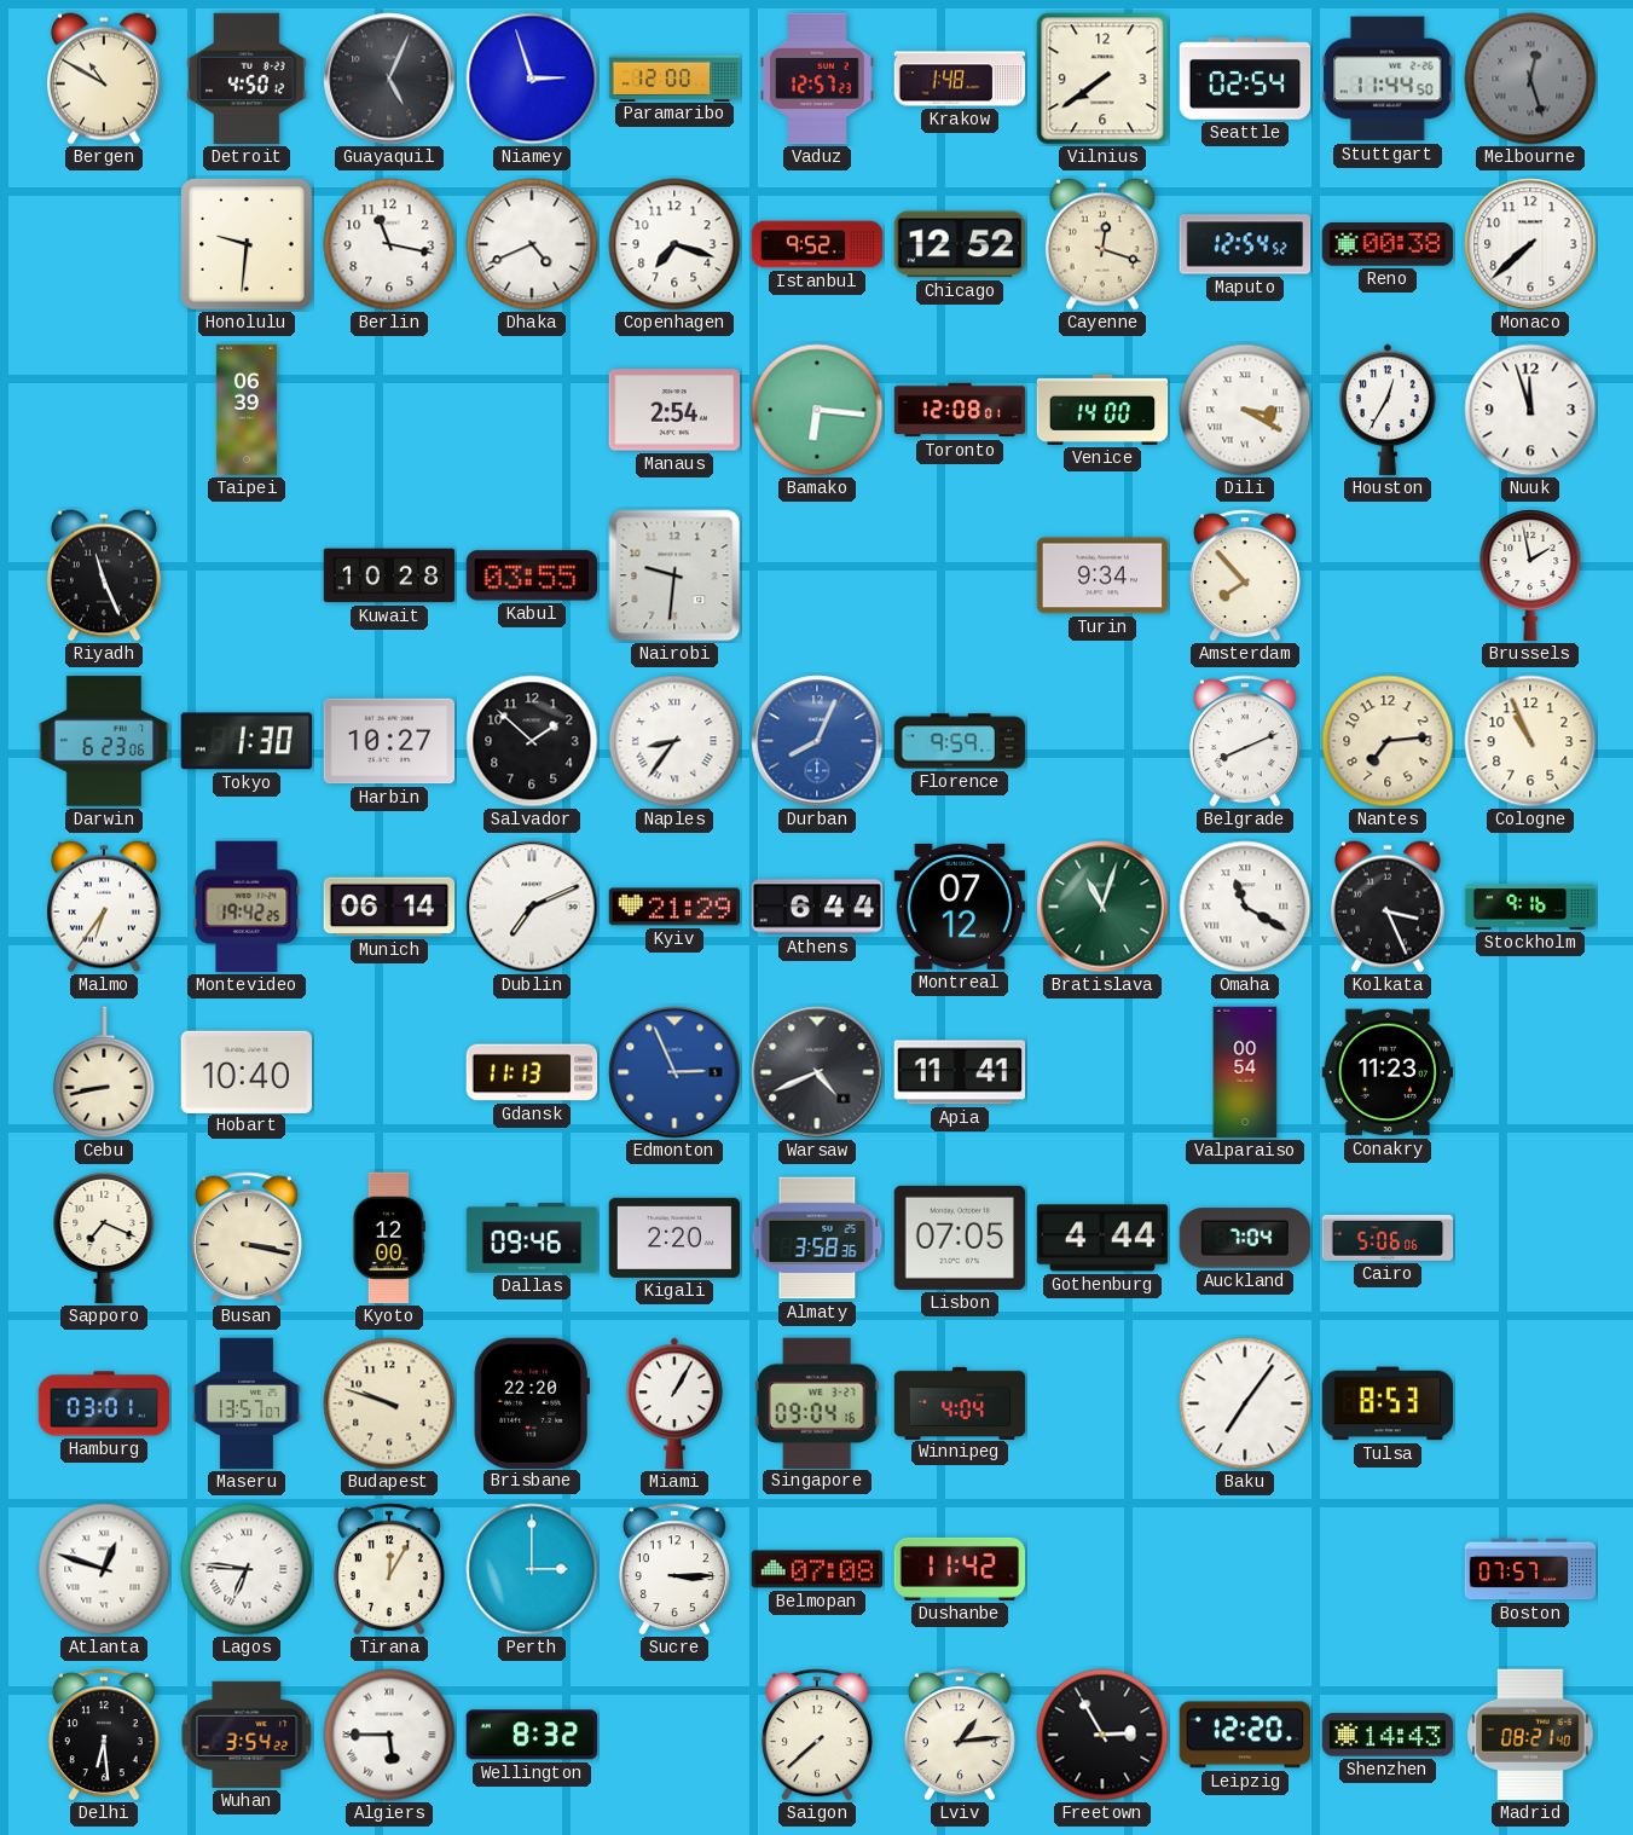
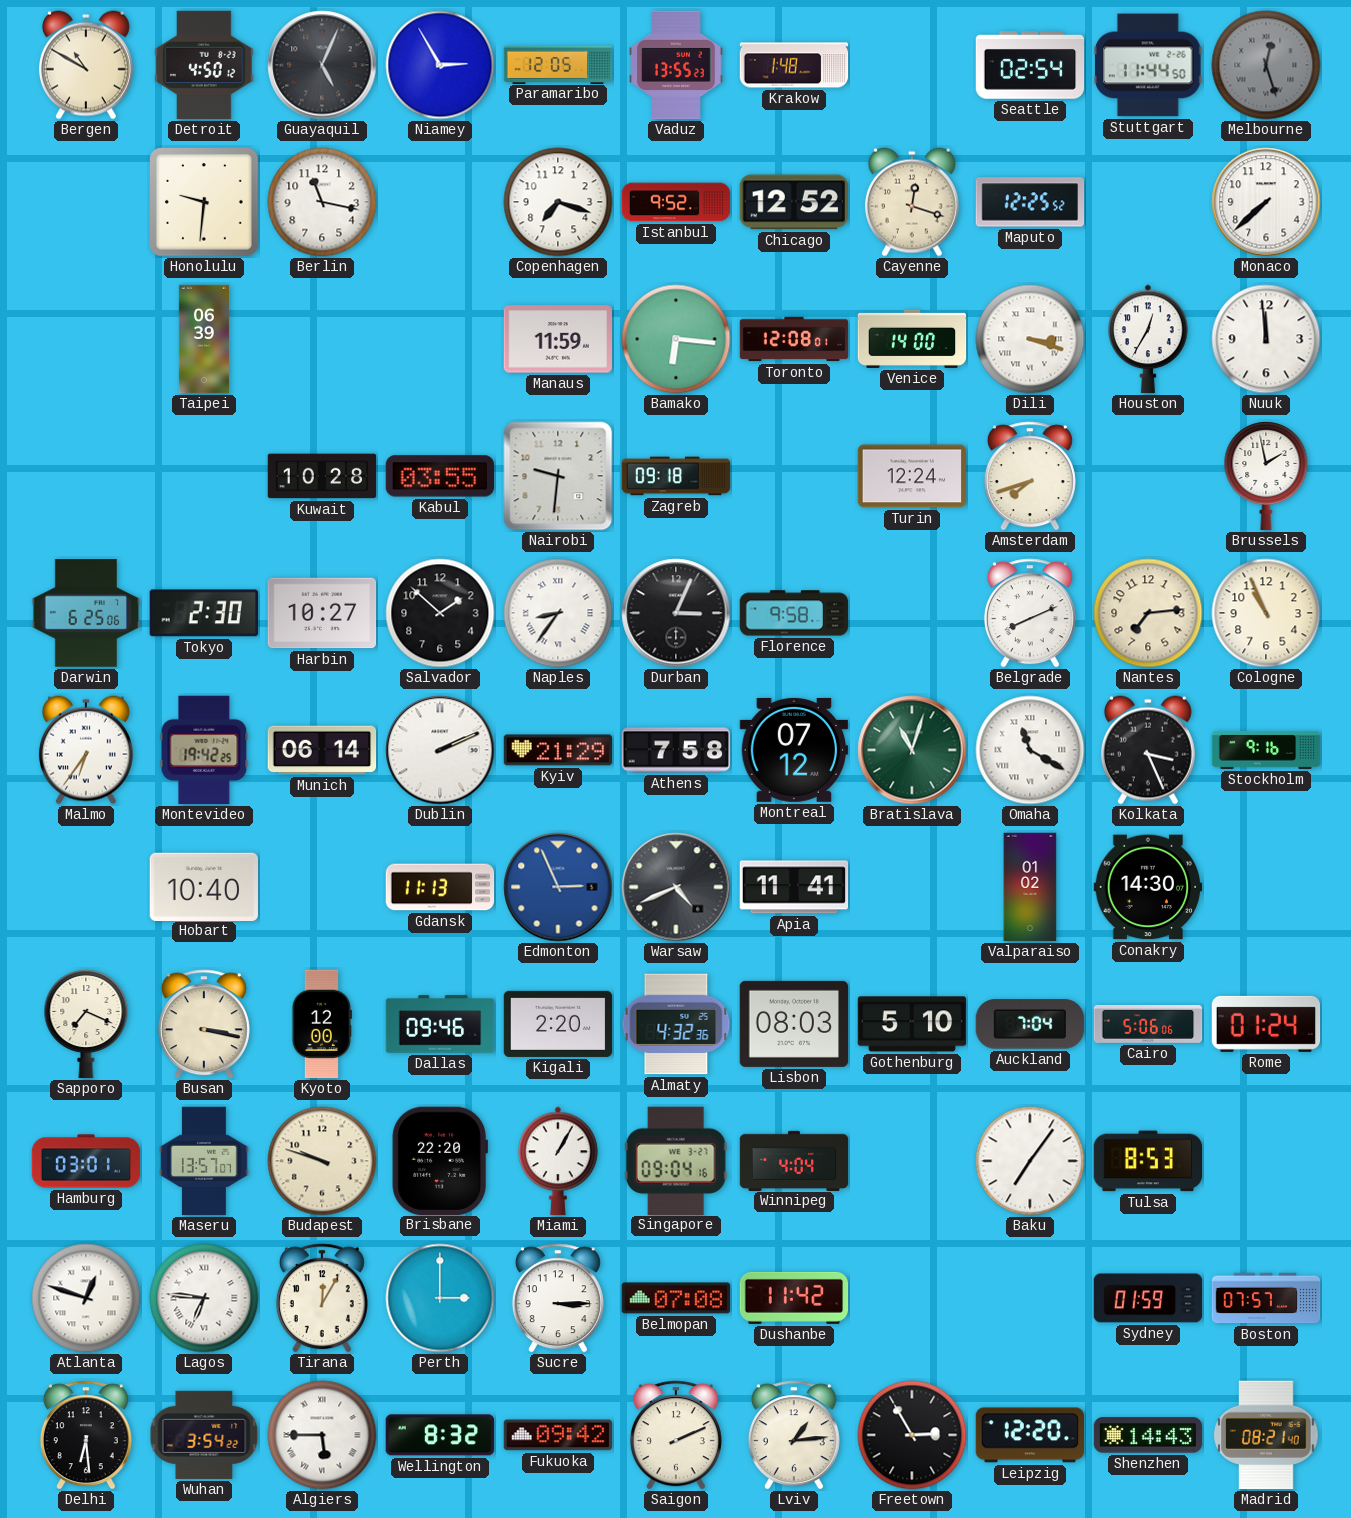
Niamey: 2:57 -> 2:55
Paramaribo: 12:00 -> 12:05
Vaduz: 12:57 -> 13:55
Vilnius: 7:39 -> none
Dhaka: 4:41 -> none
Maputo: 12:54 -> 12:25
Reno: 00:38 -> none
Manaus: 2:54 -> 11:59
Dili: 3:20 -> 3:18
Nuuk: 11:57 -> 11:59
Riyadh: 11:26 -> none
Zagreb: none -> 09:18
Turin: 9:34 -> 12:24
Amsterdam: 7:53 -> 7:42
Darwin: 6:23 -> 6:25
Tokyo: 1:30 -> 2:30
Durban: 8:04 -> 3:04
Durban dial: blue -> black
Florence: 9:59 -> 9:58
Dublin: 7:11 -> 2:11
Athens: 6:44 -> 7:58
Cebu: 8:43 -> none
Valparaiso: 00:54 -> 01:02
Conakry: 11:23 -> 14:30
Almaty: 3:58 -> 4:32
Lisbon: 07:05 -> 08:03
Gothenburg: 4:44 -> 5:10
Rome: none -> 01:24
Sydney: none -> 01:59
Fukuoka: none -> 09:42
Saigon: 7:38 -> 2:11
